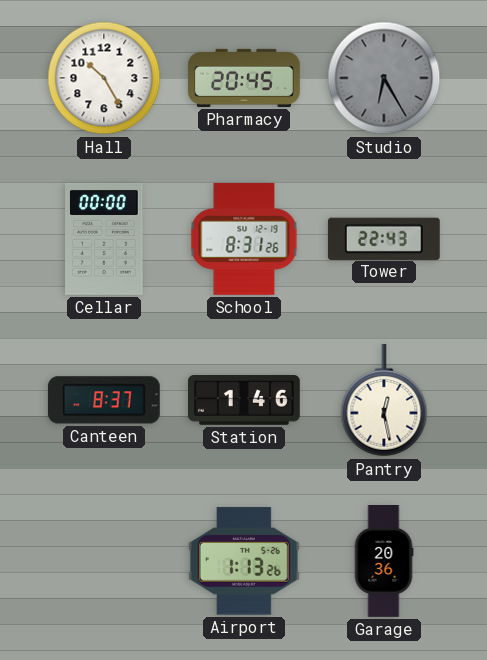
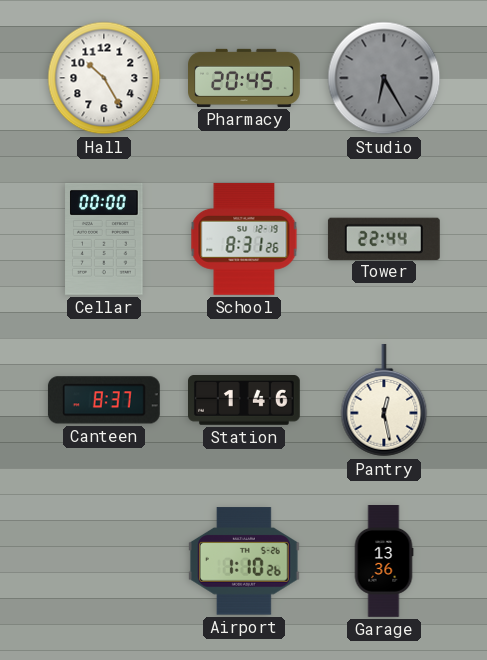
Tower: 22:43 -> 22:44
Airport: 1:13 -> 1:10
Garage: 20:36 -> 13:36
